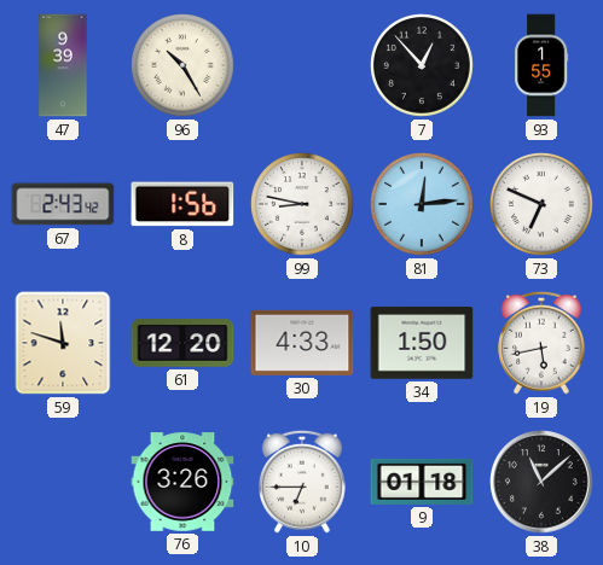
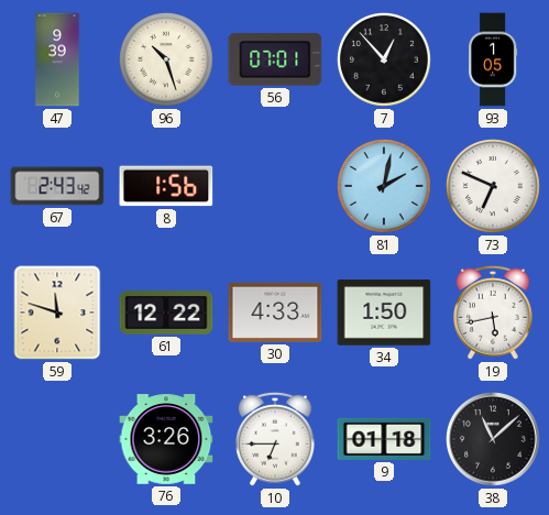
96: 10:25 -> 10:27
56: none -> 07:01
93: 1:55 -> 1:05
99: 8:47 -> none
81: 12:14 -> 2:02
61: 12:20 -> 12:22
